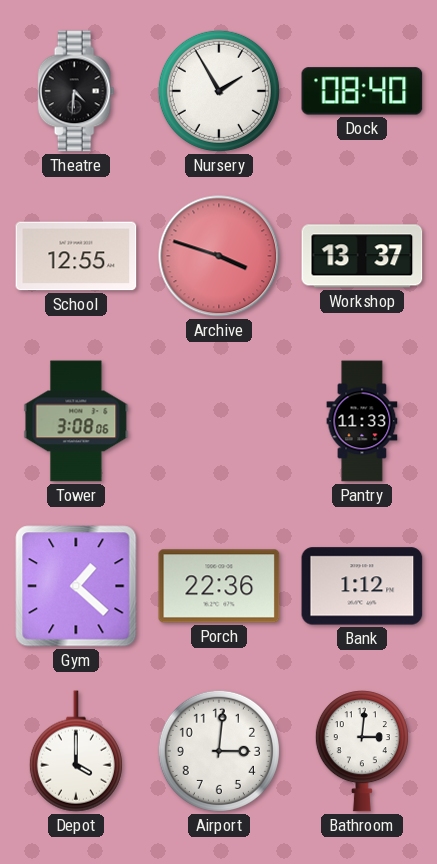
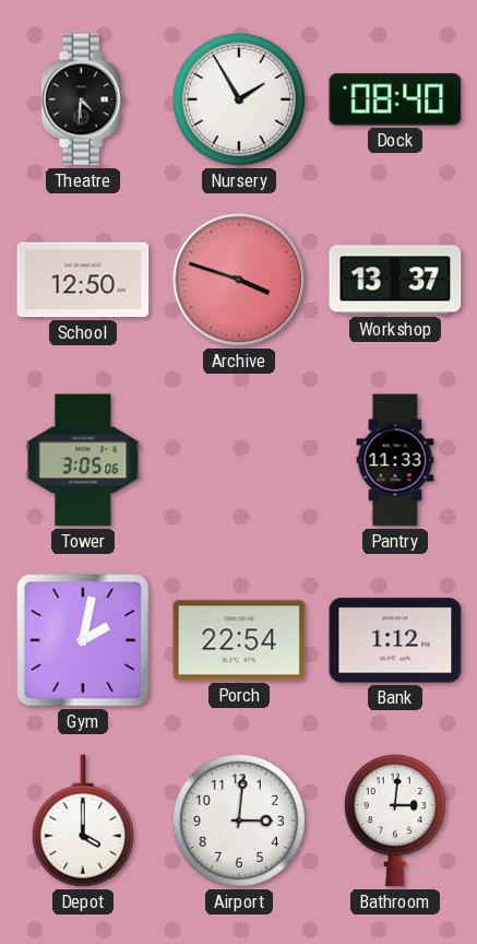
School: 12:55 -> 12:50
Tower: 3:08 -> 3:05
Gym: 1:22 -> 2:02
Porch: 22:36 -> 22:54
